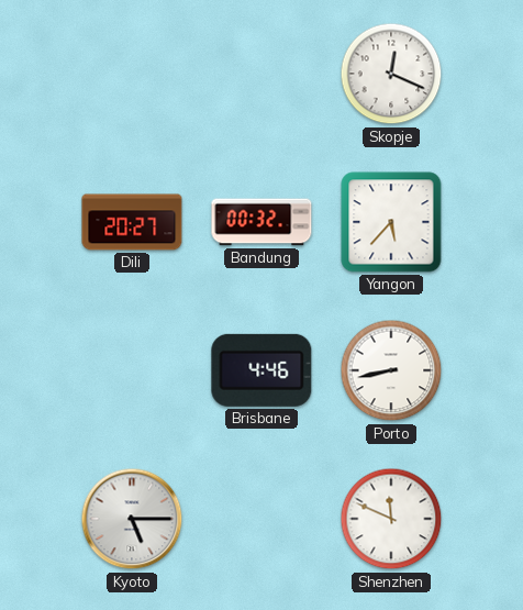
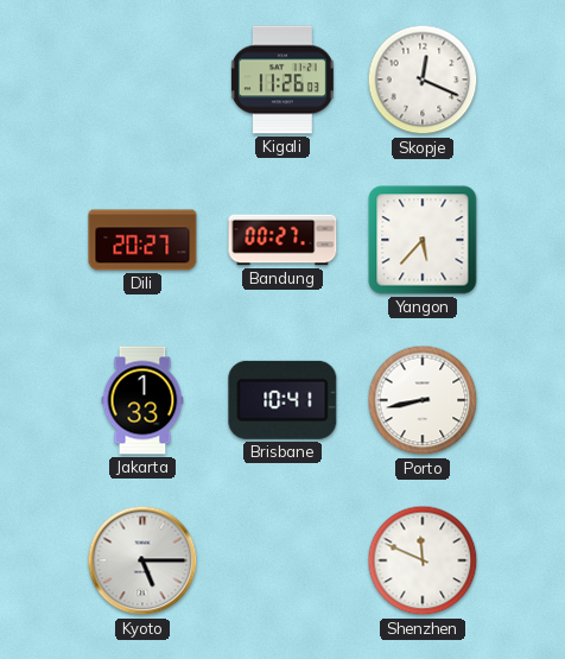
Kigali: none -> 11:26
Bandung: 00:32 -> 00:27
Jakarta: none -> 1:33
Brisbane: 4:46 -> 10:41
